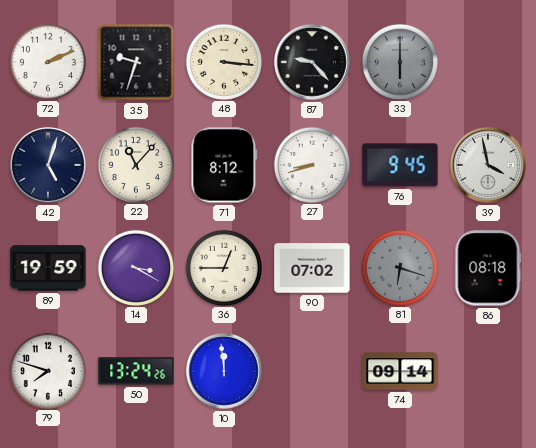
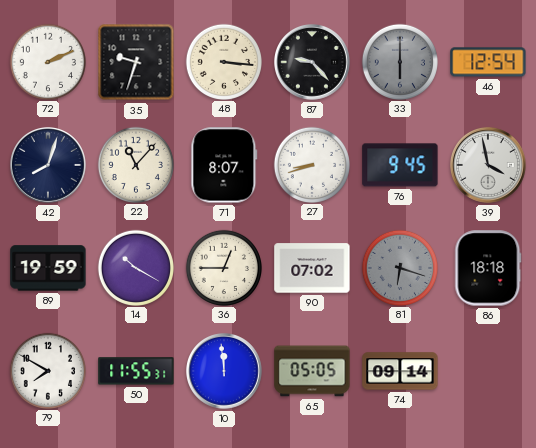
46: none -> 12:54
42: 5:03 -> 8:03
71: 8:12 -> 8:07
14: 3:20 -> 10:20
86: 08:18 -> 18:18
79: 7:48 -> 7:50
50: 13:24 -> 11:55
65: none -> 05:05
